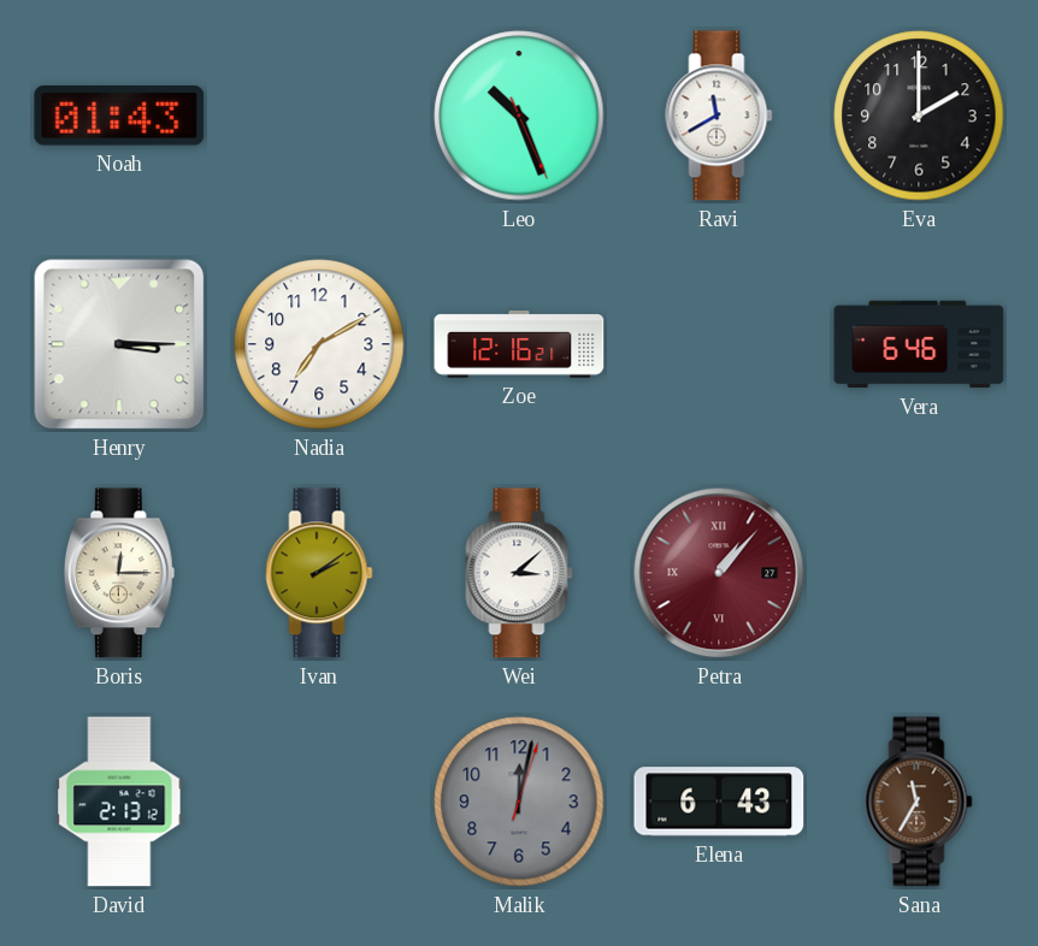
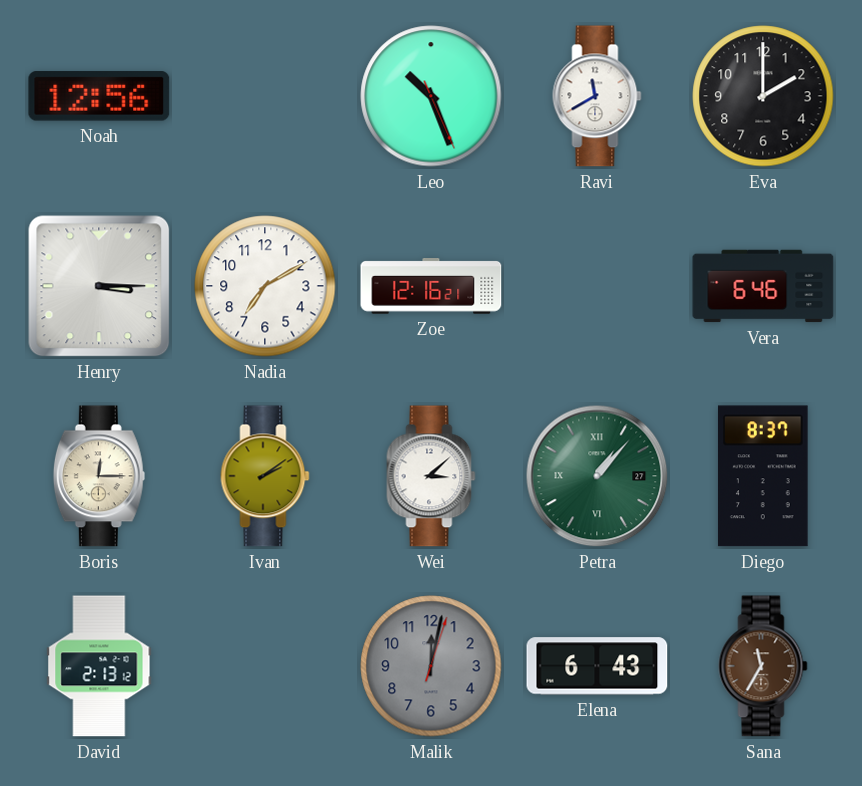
Noah: 01:43 -> 12:56
Petra dial: burgundy -> green
Diego: none -> 8:37
